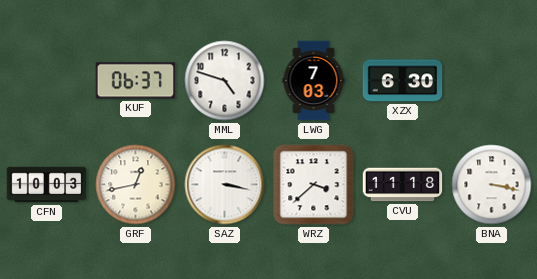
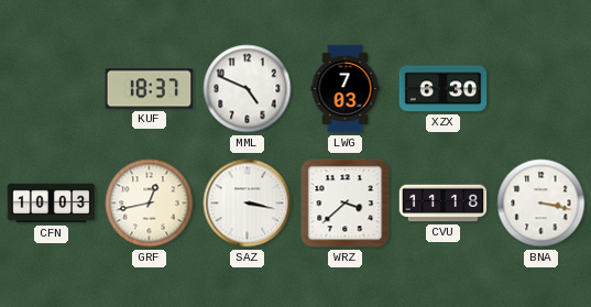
KUF: 06:37 -> 18:37
MML: 4:48 -> 4:49
